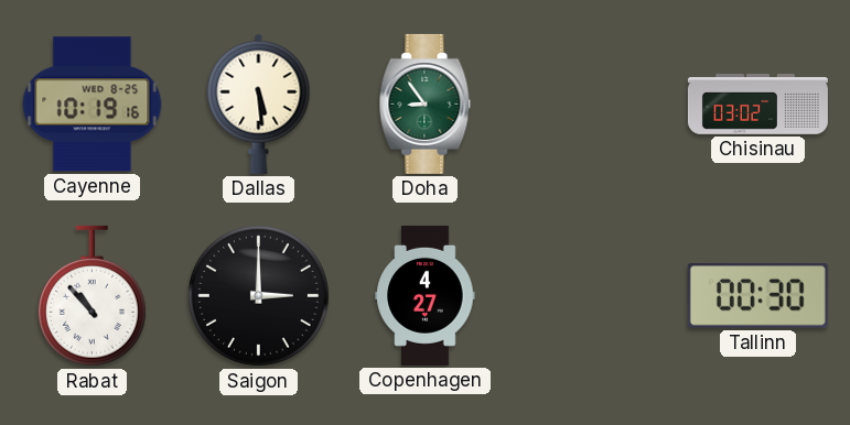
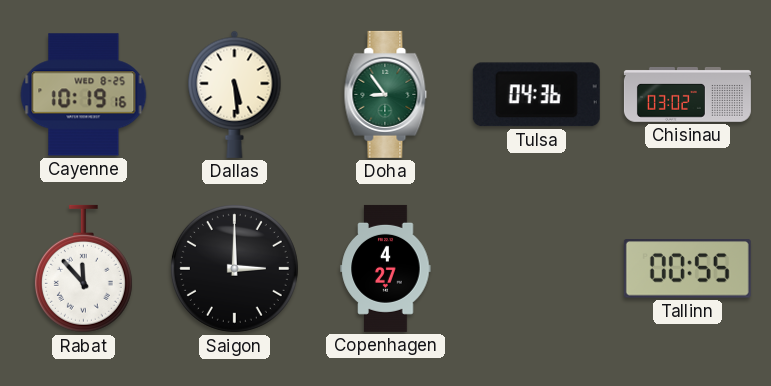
Tulsa: none -> 04:36
Rabat: 10:53 -> 11:53
Tallinn: 00:30 -> 00:55
